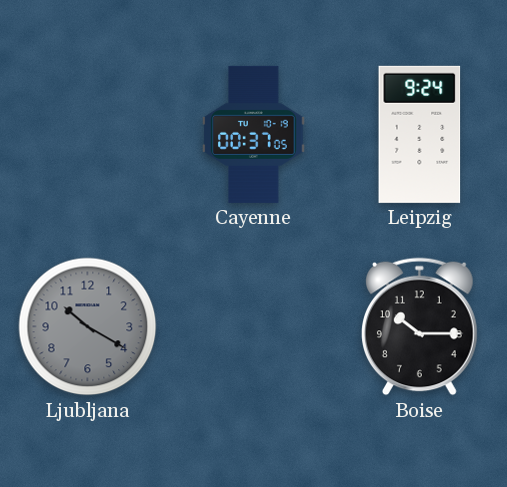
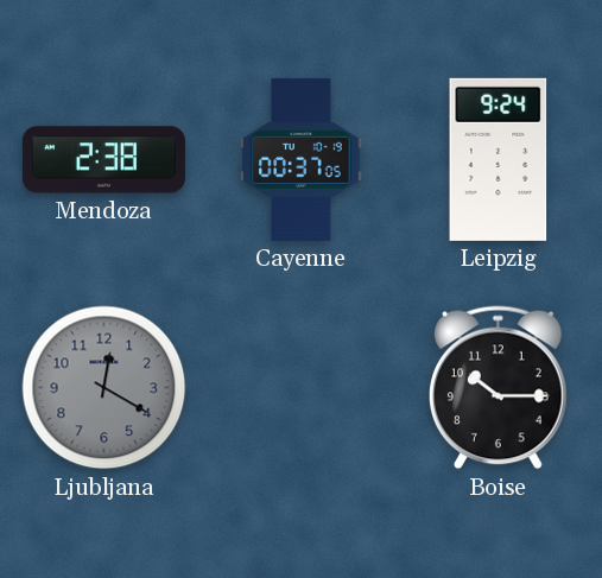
Mendoza: none -> 2:38
Ljubljana: 10:20 -> 12:20
